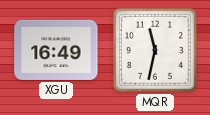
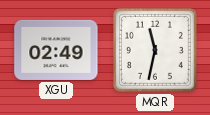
XGU: 16:49 -> 02:49
